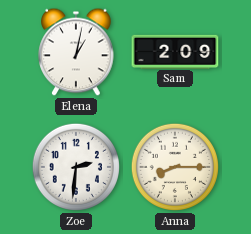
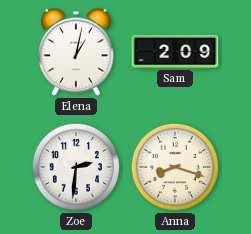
Anna: 8:15 -> 8:18
